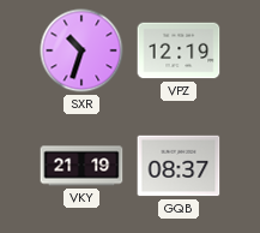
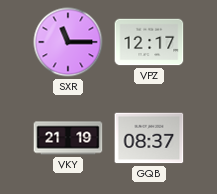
SXR: 10:33 -> 11:15
VPZ: 12:19 -> 12:17
